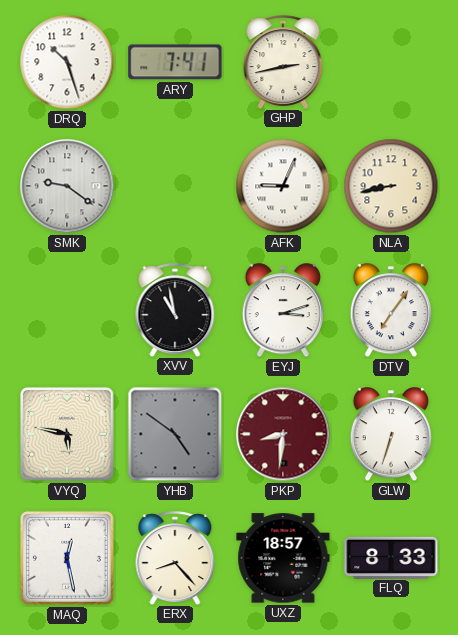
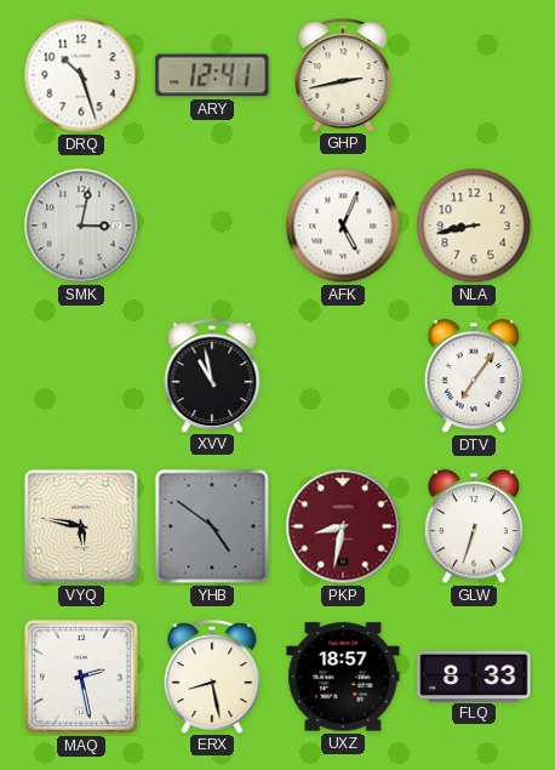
ARY: 7:41 -> 12:41
SMK: 9:21 -> 3:02
AFK: 9:04 -> 5:04
EYJ: 3:12 -> none
PKP: 8:31 -> 8:32
MAQ: 12:28 -> 2:28
ERX: 8:23 -> 8:28
